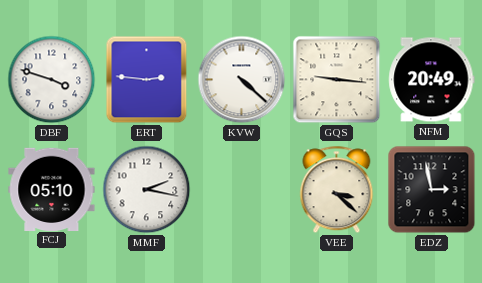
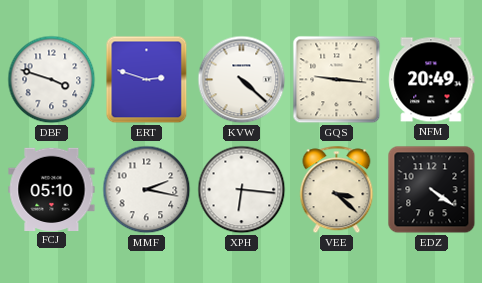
ERT: 2:46 -> 2:48
XPH: none -> 6:16
EDZ: 2:58 -> 4:21
